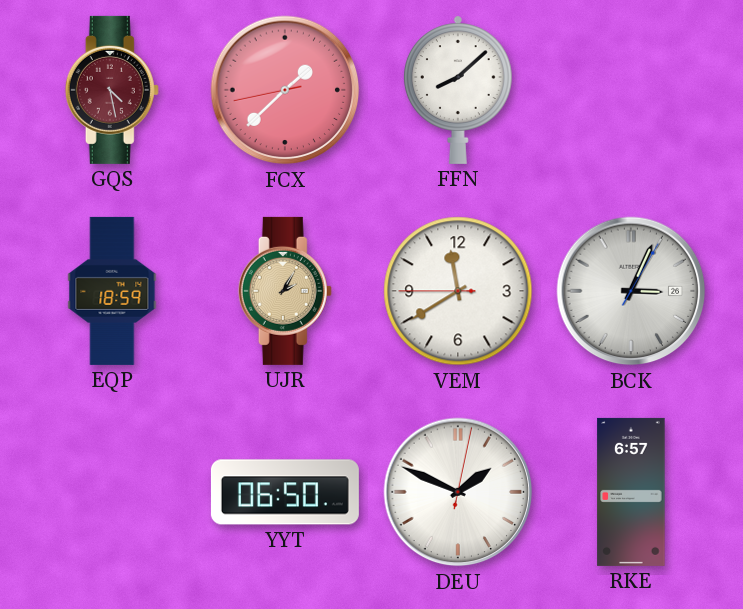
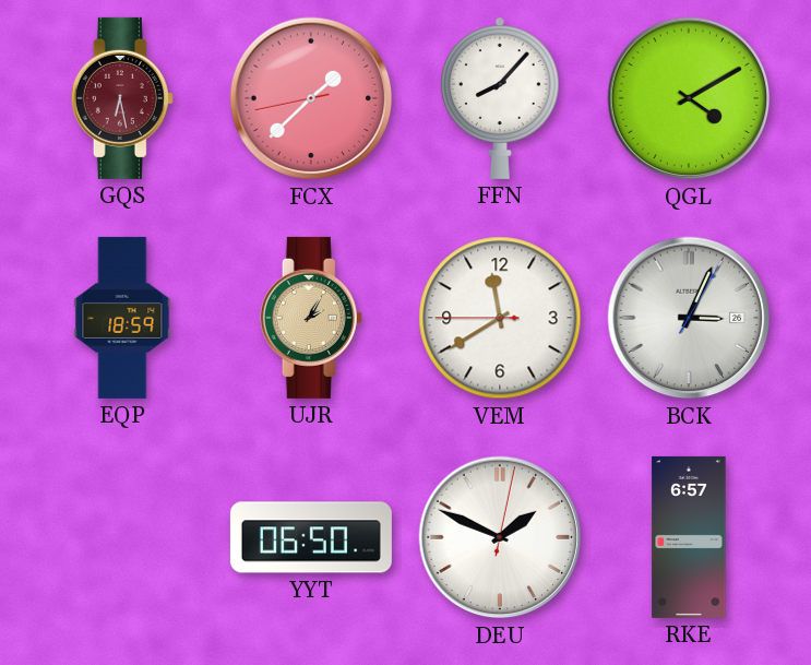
GQS: 4:28 -> 6:28
FFN: 8:08 -> 8:07
QGL: none -> 4:10
